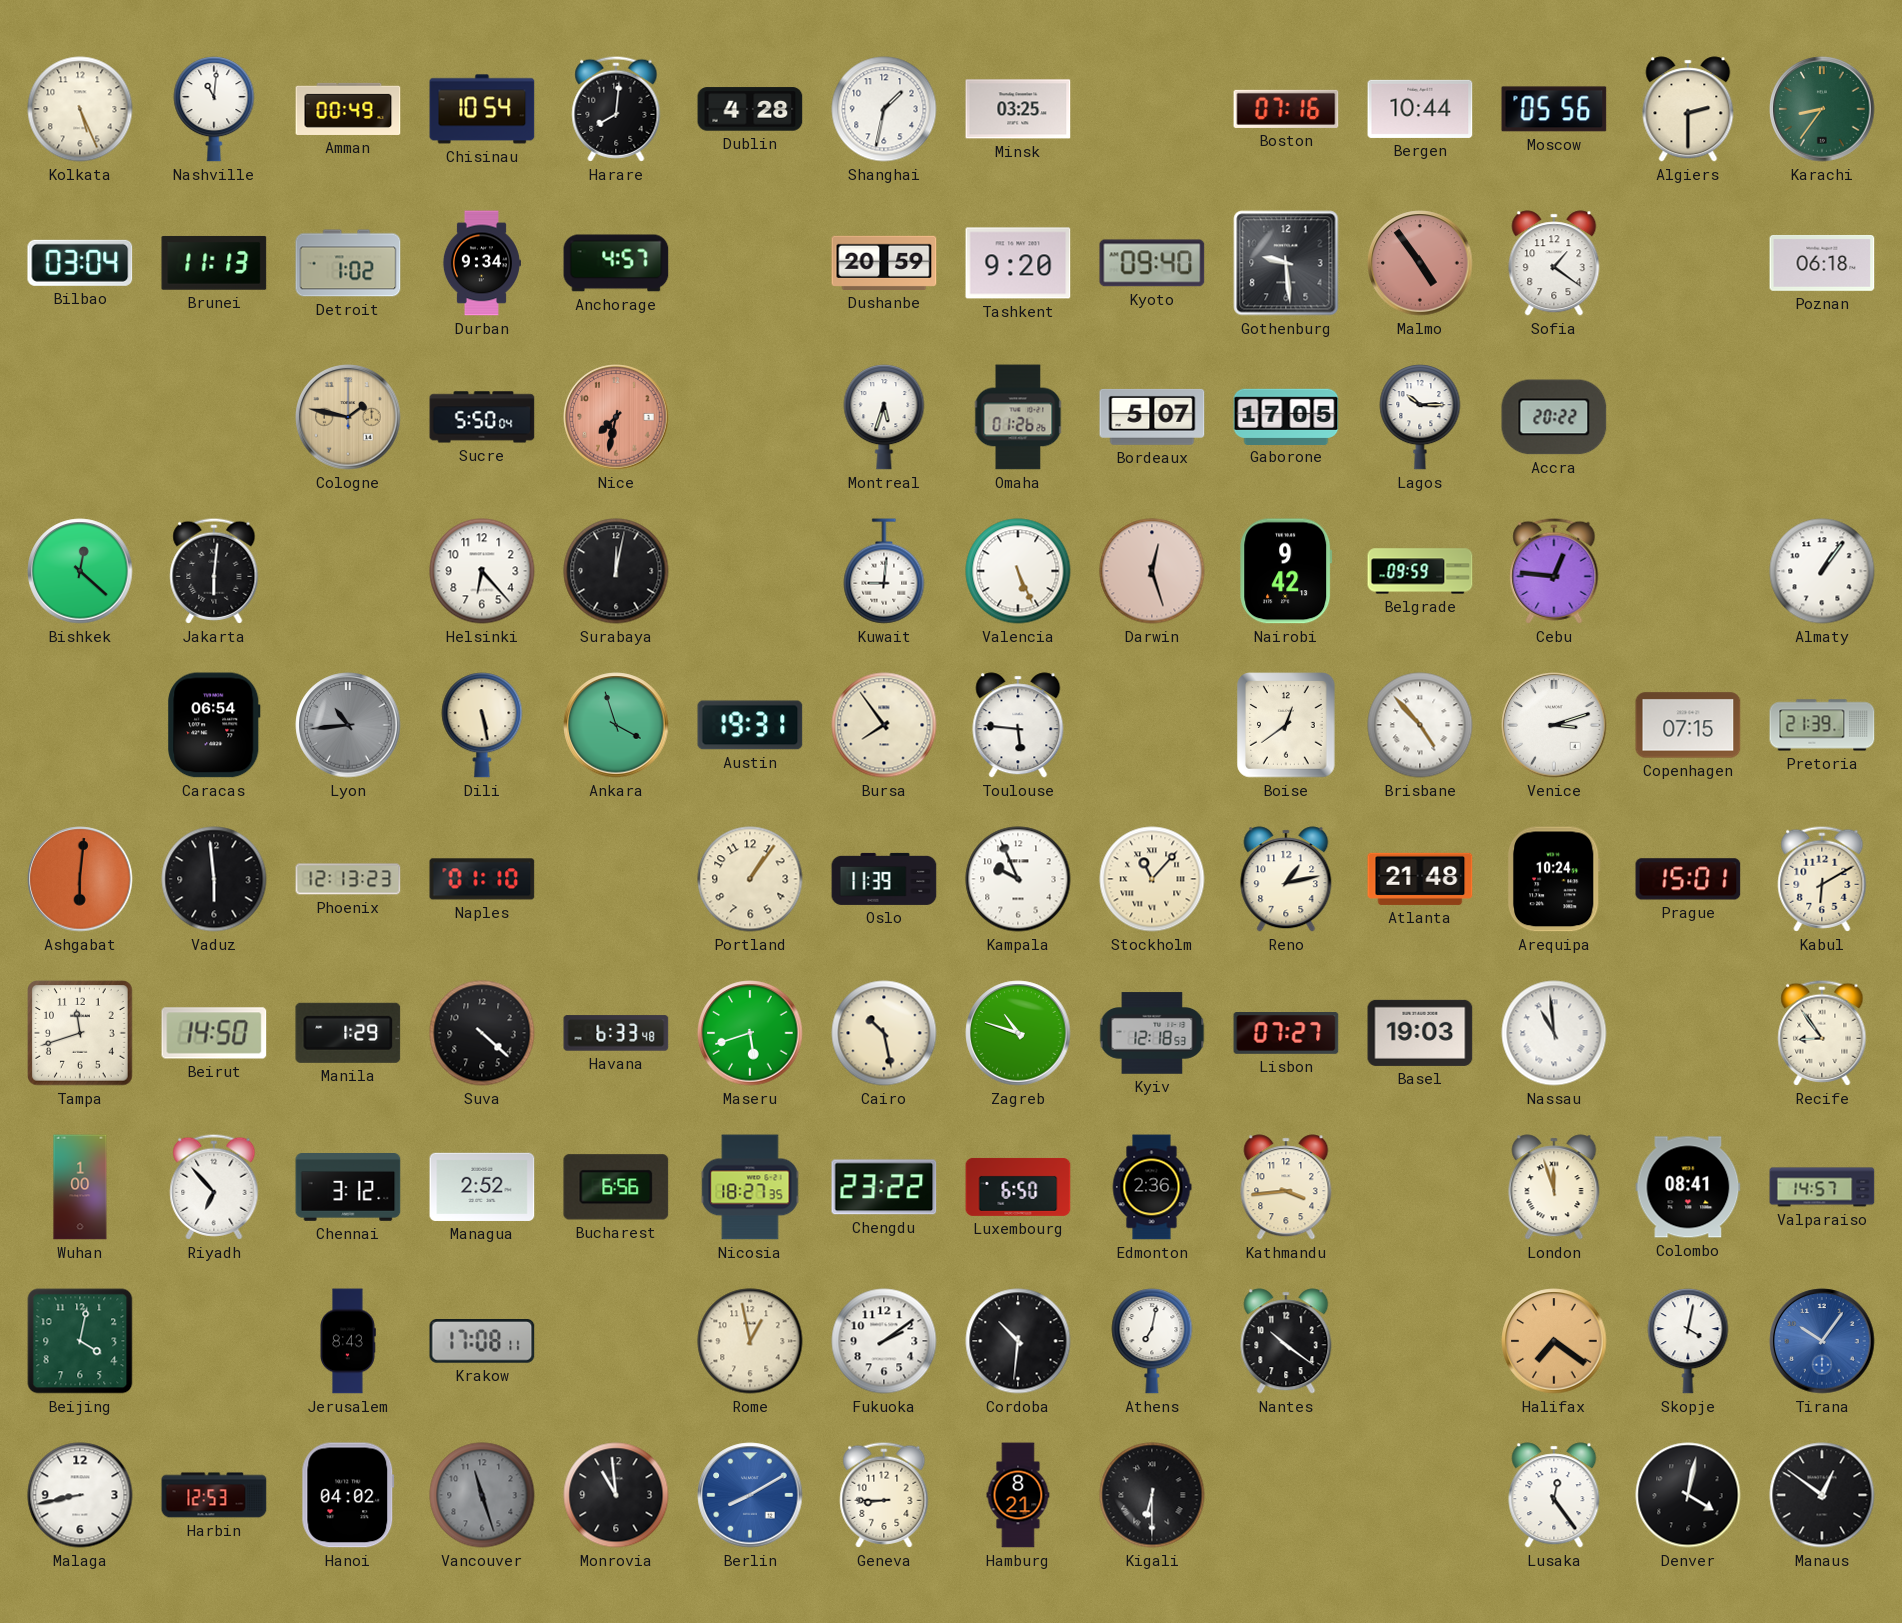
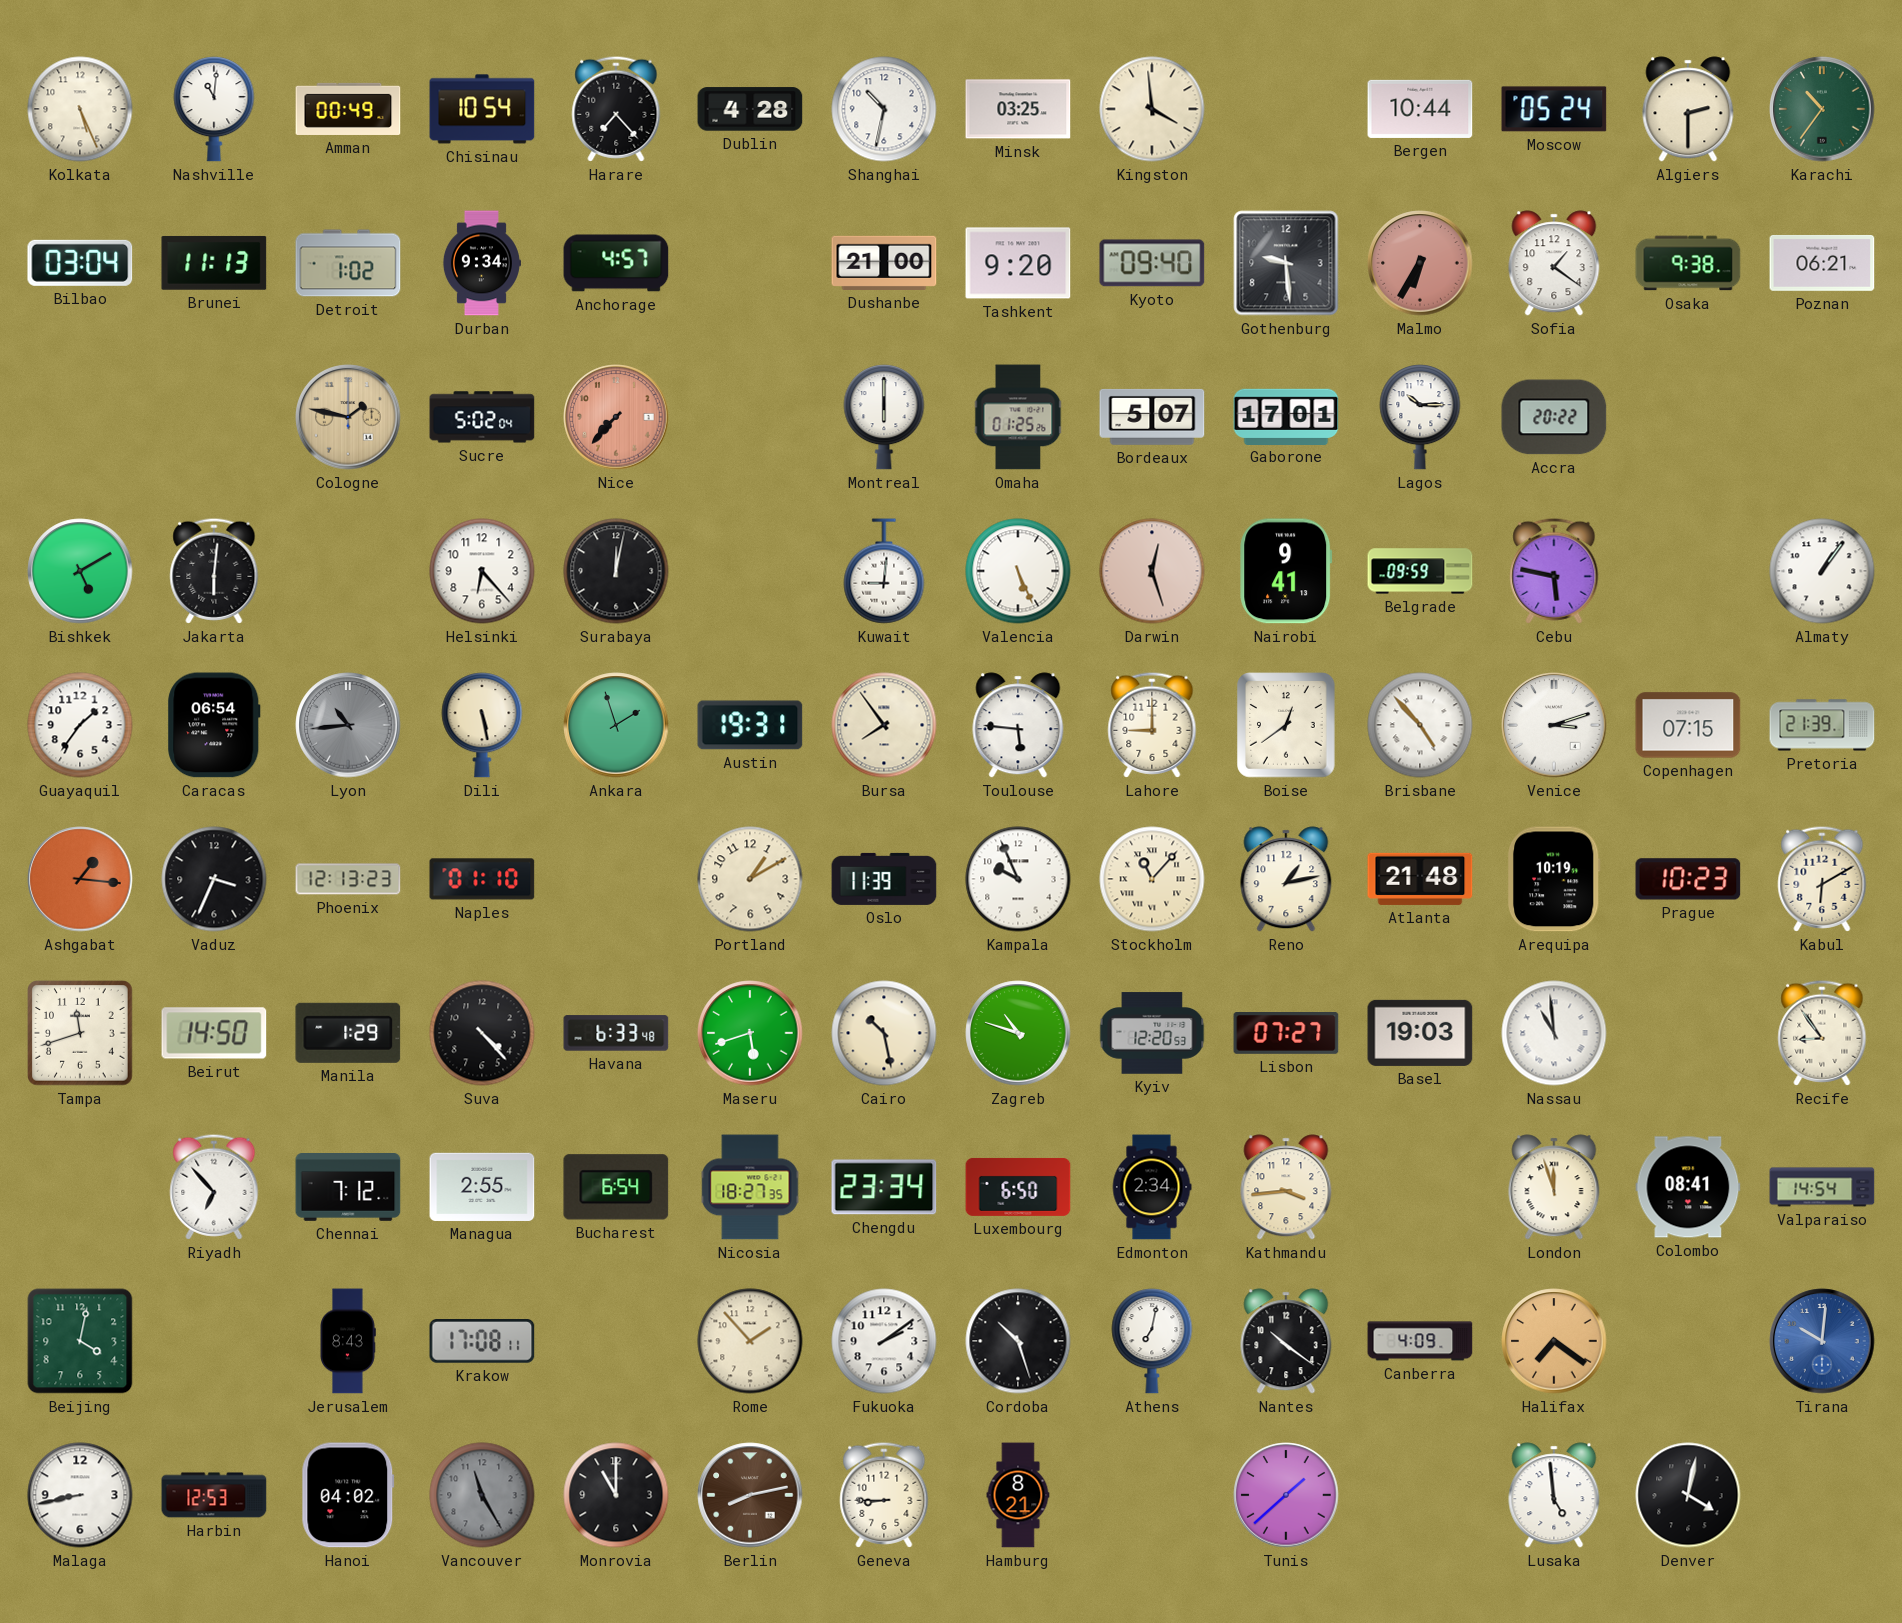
Harare: 8:01 -> 7:23
Shanghai: 1:32 -> 10:32
Kingston: none -> 3:59
Boston: 07:16 -> none
Moscow: 05:56 -> 05:24
Karachi: 8:36 -> 10:36
Dushanbe: 20:59 -> 21:00
Malmo: 4:54 -> 6:35
Osaka: none -> 9:38
Poznan: 06:18 -> 06:21
Sucre: 5:50 -> 5:02
Nice: 7:32 -> 7:37
Montreal: 5:33 -> 6:00
Omaha: 01:26 -> 01:25
Gaborone: 17:05 -> 17:01
Bishkek: 12:22 -> 5:10
Nairobi: 9:42 -> 9:41
Cebu: 12:46 -> 5:47
Guayaquil: none -> 1:36
Ankara: 3:57 -> 1:57
Lahore: none -> 9:00
Ashgabat: 6:01 -> 1:16
Vaduz: 5:59 -> 3:34
Portland: 1:06 -> 1:10
Arequipa: 10:24 -> 10:19
Prague: 15:01 -> 10:23
Suva: 4:22 -> 4:23
Kyiv: 12:18 -> 12:20
Wuhan: 1:00 -> none
Chennai: 3:12 -> 7:12
Managua: 2:52 -> 2:55
Bucharest: 6:56 -> 6:54
Chengdu: 23:22 -> 23:34
Edmonton: 2:36 -> 2:34
Valparaiso: 14:57 -> 14:54
Rome: 12:58 -> 1:53
Cordoba: 10:31 -> 10:27
Canberra: none -> 4:09
Skopje: 4:02 -> none
Tirana: 10:06 -> 10:01
Vancouver: 11:27 -> 11:25
Monrovia: 10:59 -> 11:00
Berlin: 8:10 -> 8:13
Berlin dial: blue -> brown
Kigali: 6:30 -> none
Tunis: none -> 1:38
Lusaka: 12:24 -> 4:59
Manaus: 12:51 -> none
